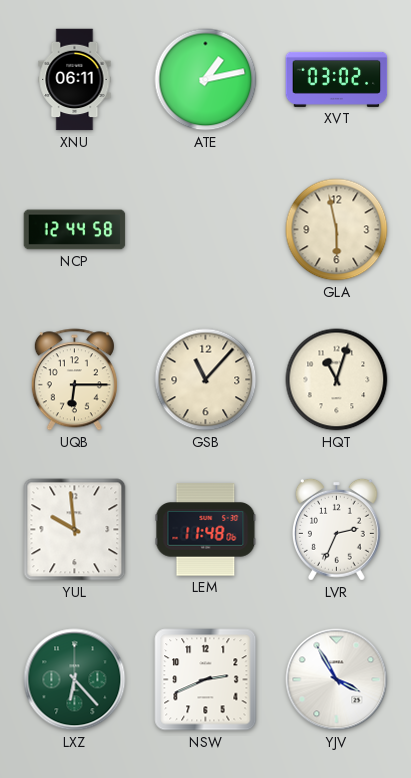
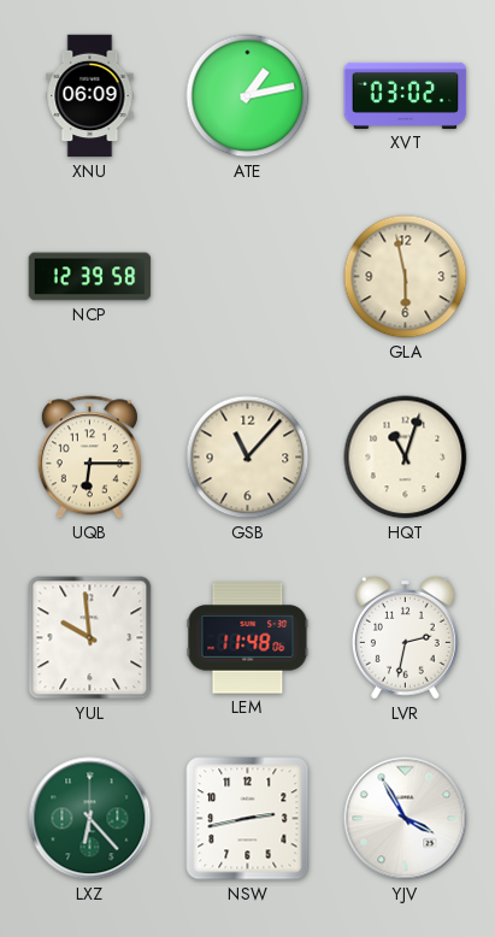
XNU: 06:11 -> 06:09
NCP: 12:44 -> 12:39
LVR: 2:34 -> 2:32
NSW: 2:41 -> 2:43
